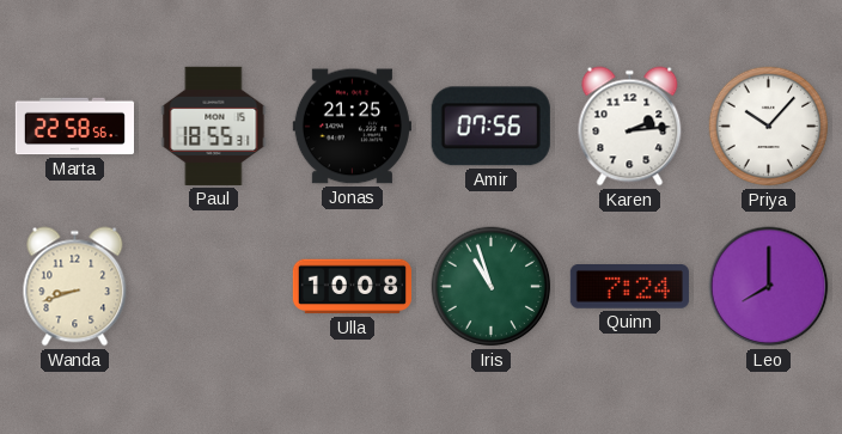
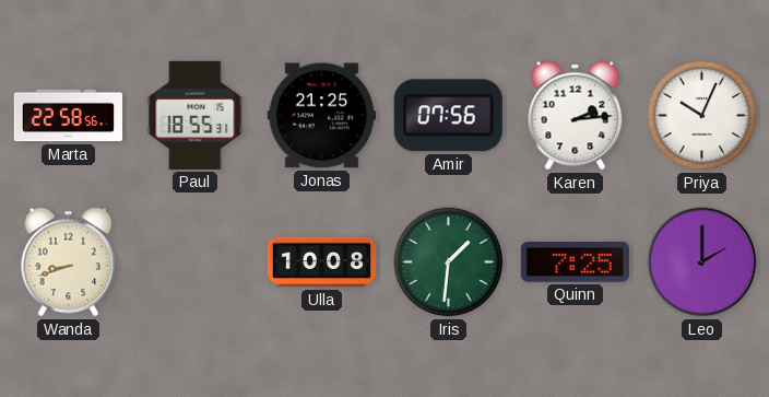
Priya: 10:07 -> 10:04
Iris: 10:57 -> 1:31
Quinn: 7:24 -> 7:25
Leo: 8:00 -> 2:00
